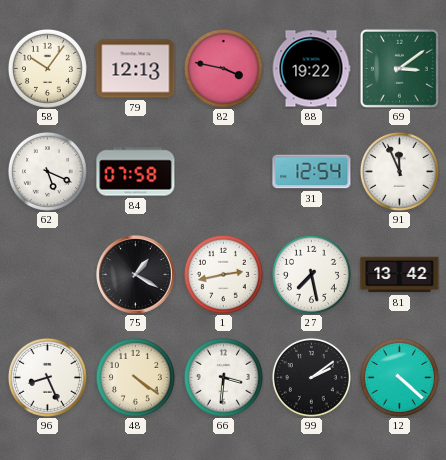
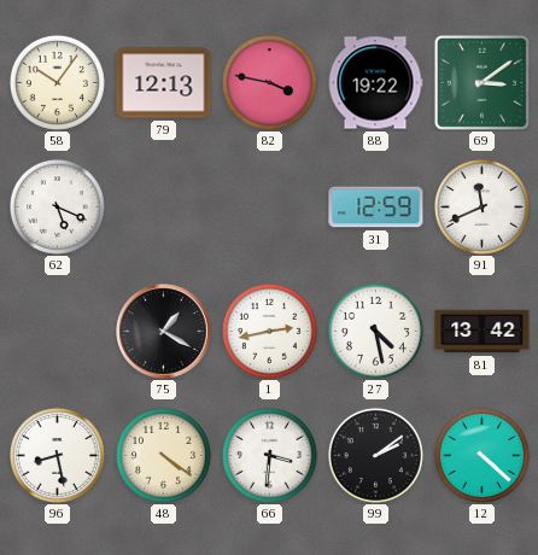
84: 07:58 -> none
31: 12:54 -> 12:59
91: 11:56 -> 11:41
27: 7:28 -> 4:28
96: 8:26 -> 8:28
